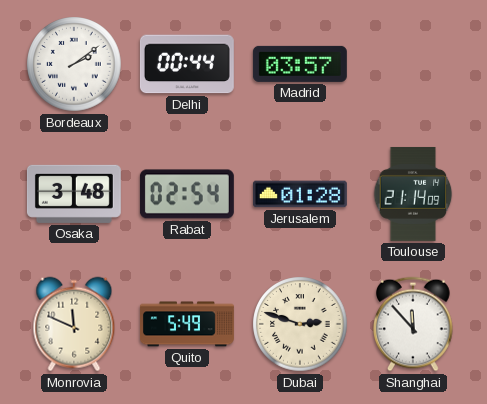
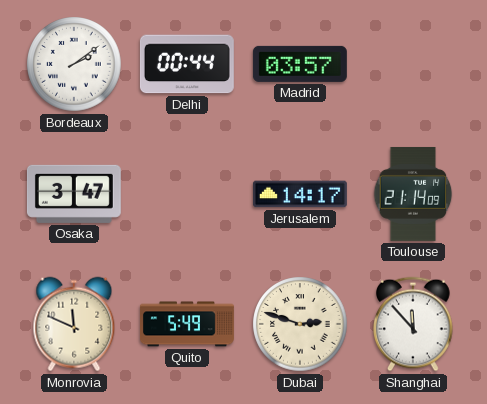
Osaka: 3:48 -> 3:47
Rabat: 02:54 -> none
Jerusalem: 01:28 -> 14:17
